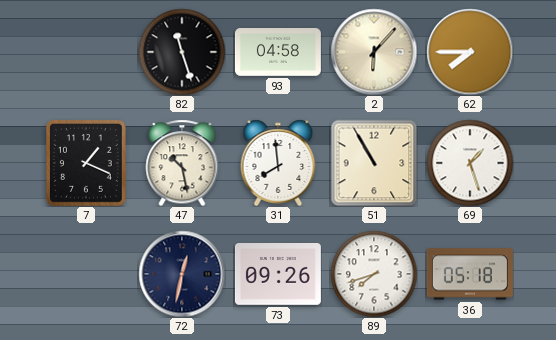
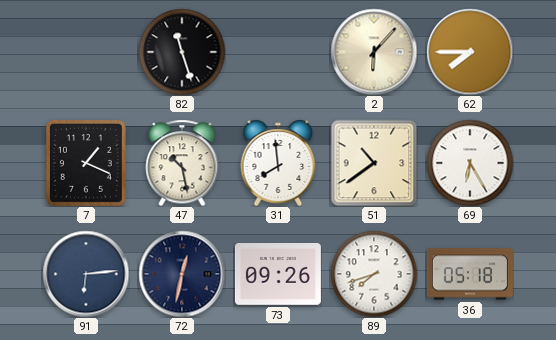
93: 04:58 -> none
51: 10:55 -> 10:39
69: 1:27 -> 6:25
91: none -> 6:14
